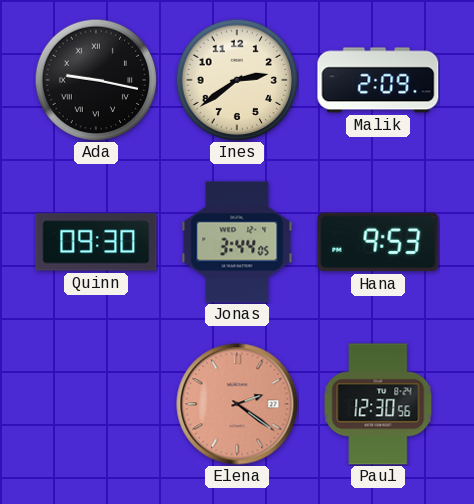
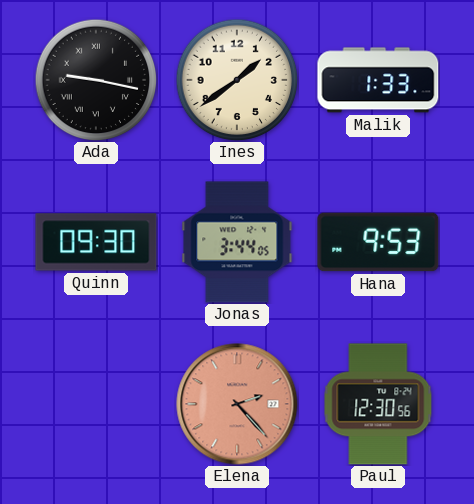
Ines: 2:39 -> 1:39
Malik: 2:09 -> 1:33
Elena: 2:21 -> 2:23
